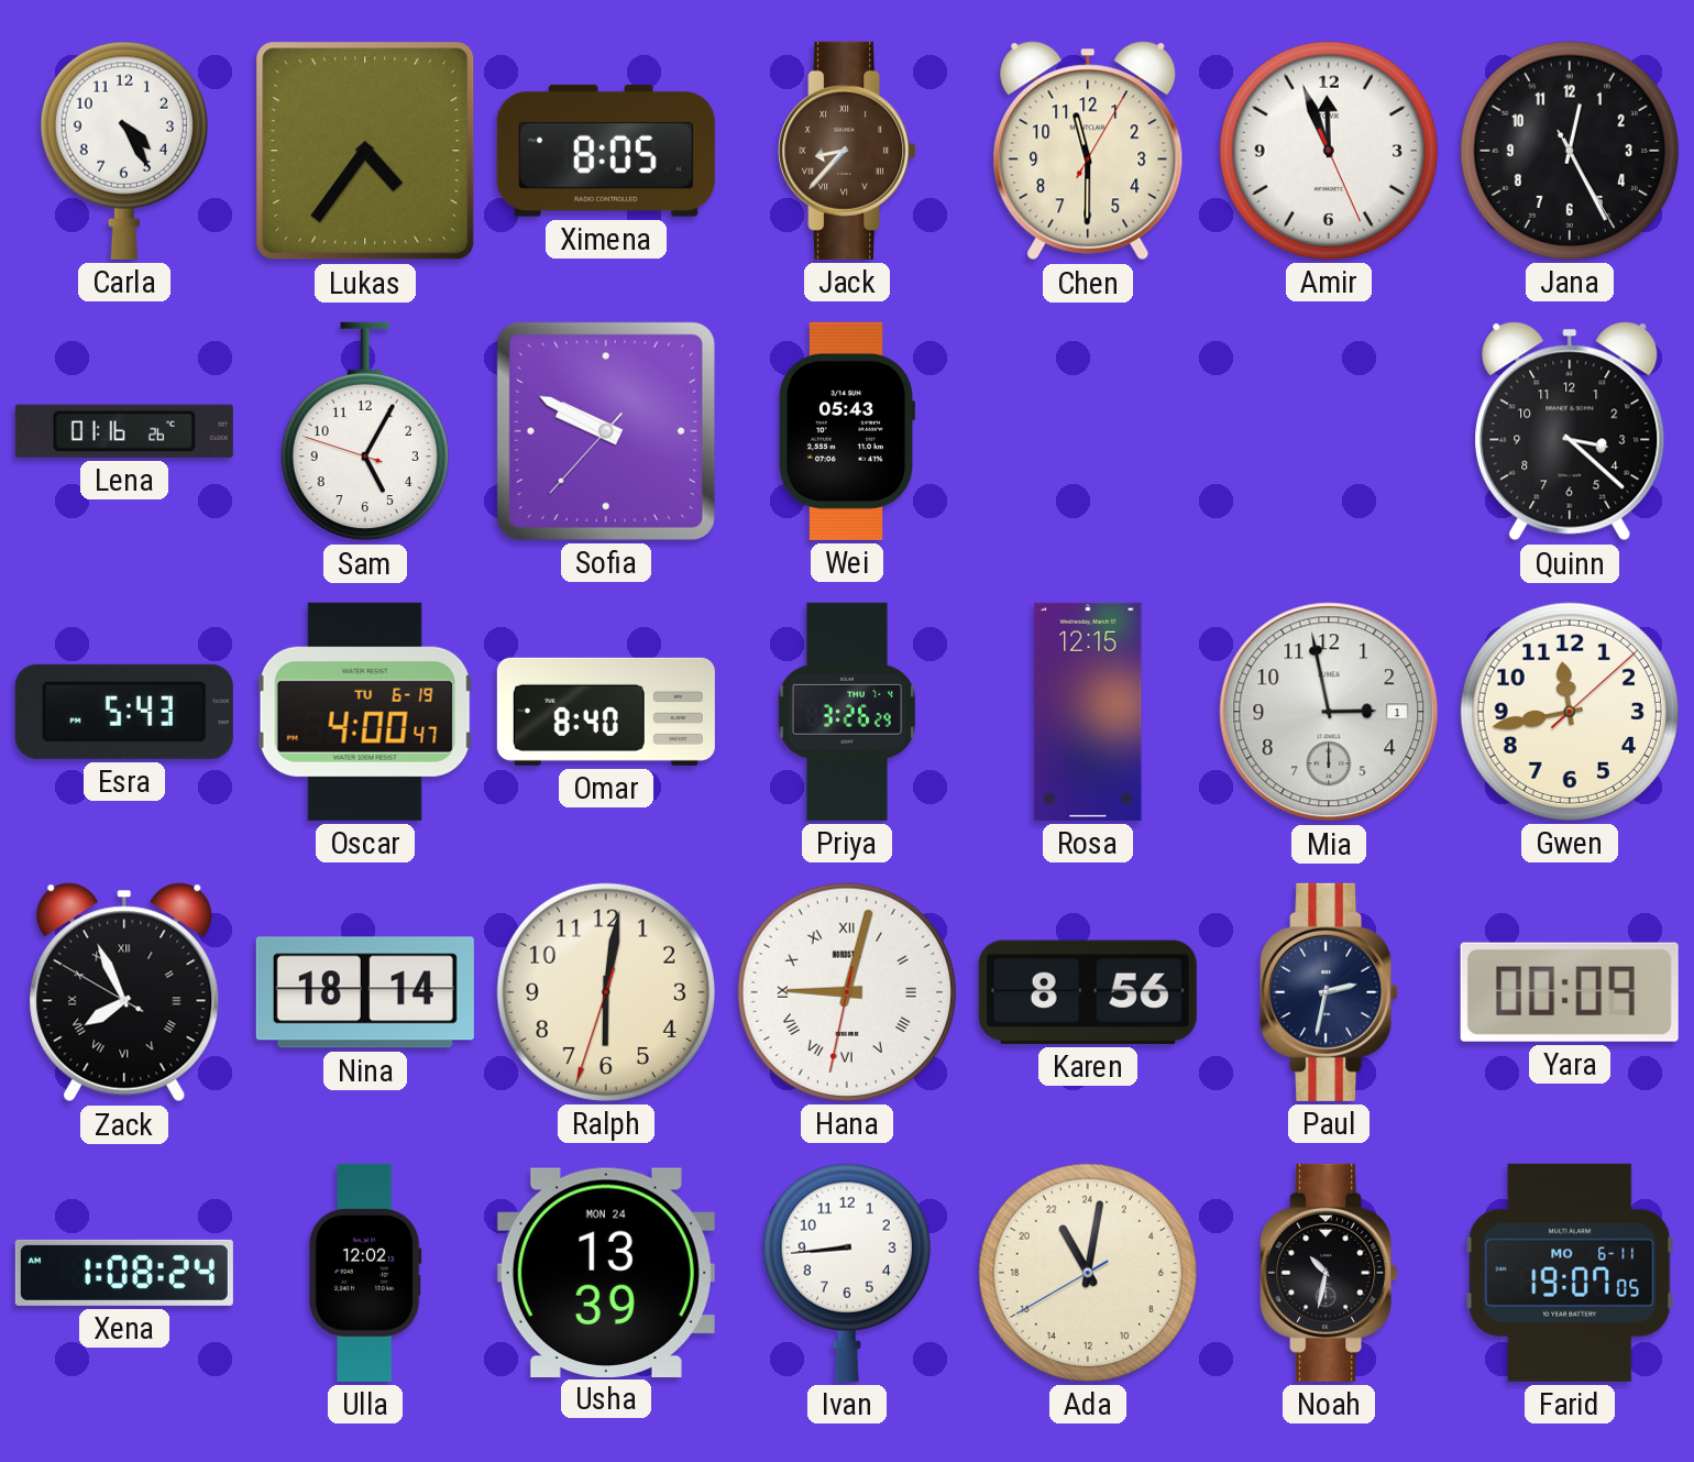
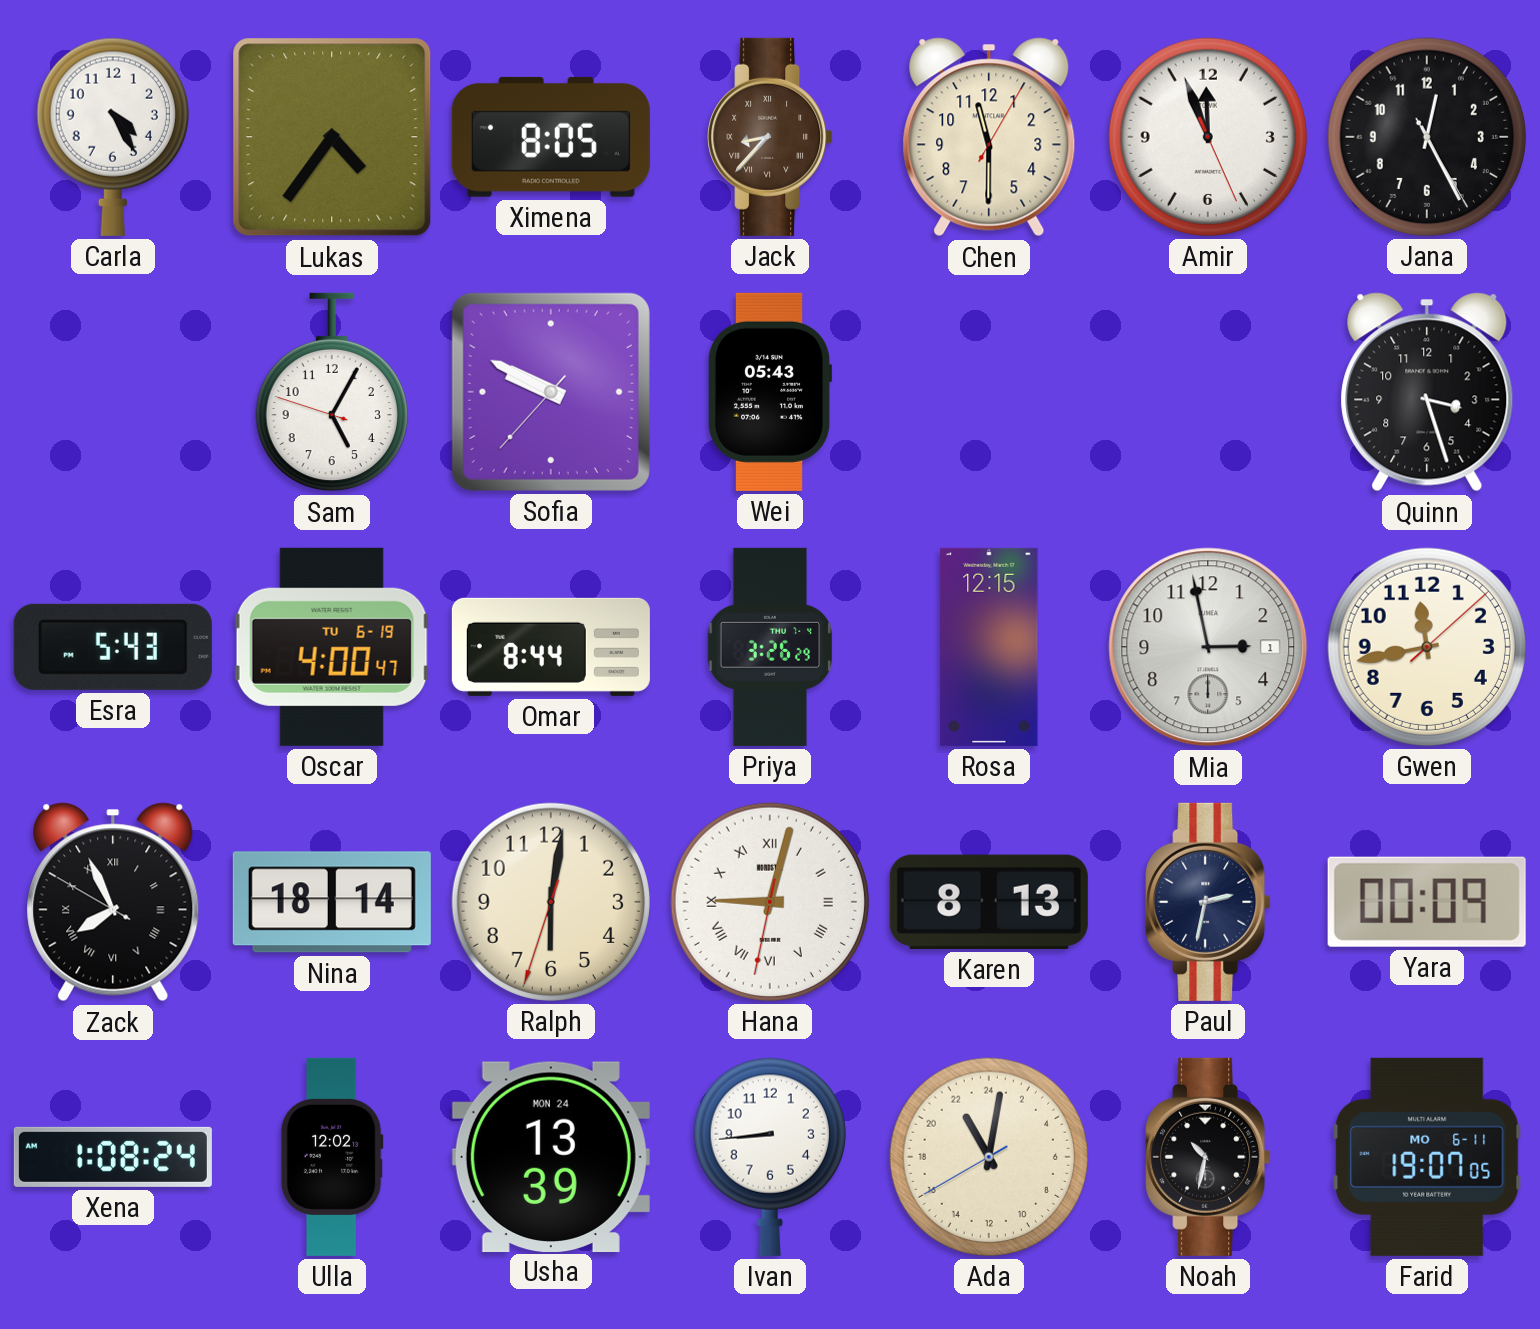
Lena: 01:16 -> none
Quinn: 3:22 -> 3:27
Omar: 8:40 -> 8:44
Karen: 8:56 -> 8:13
